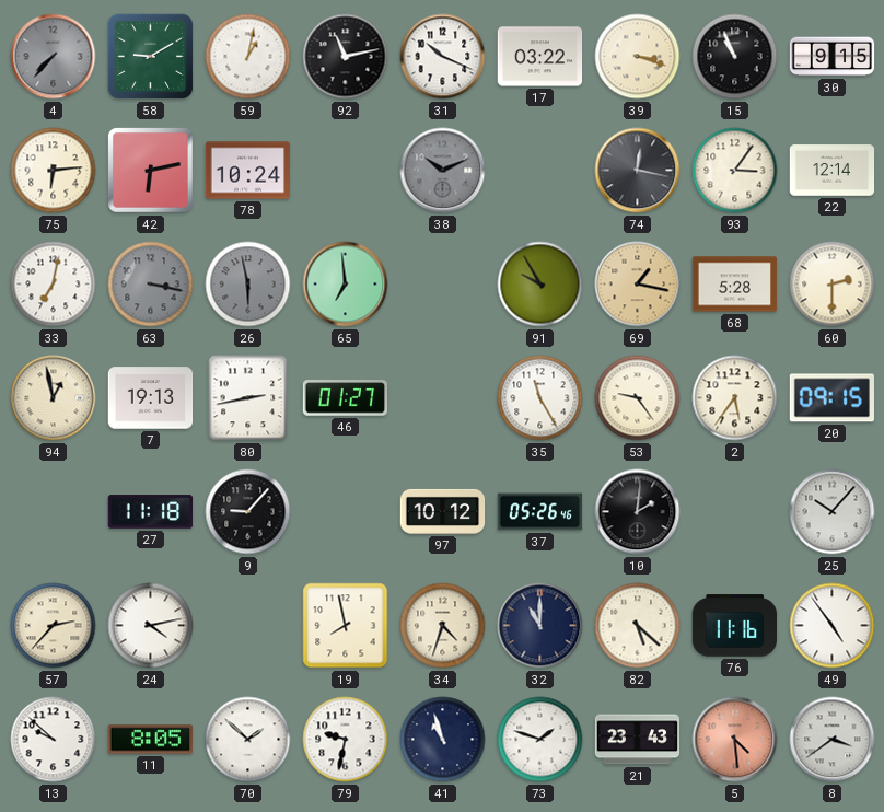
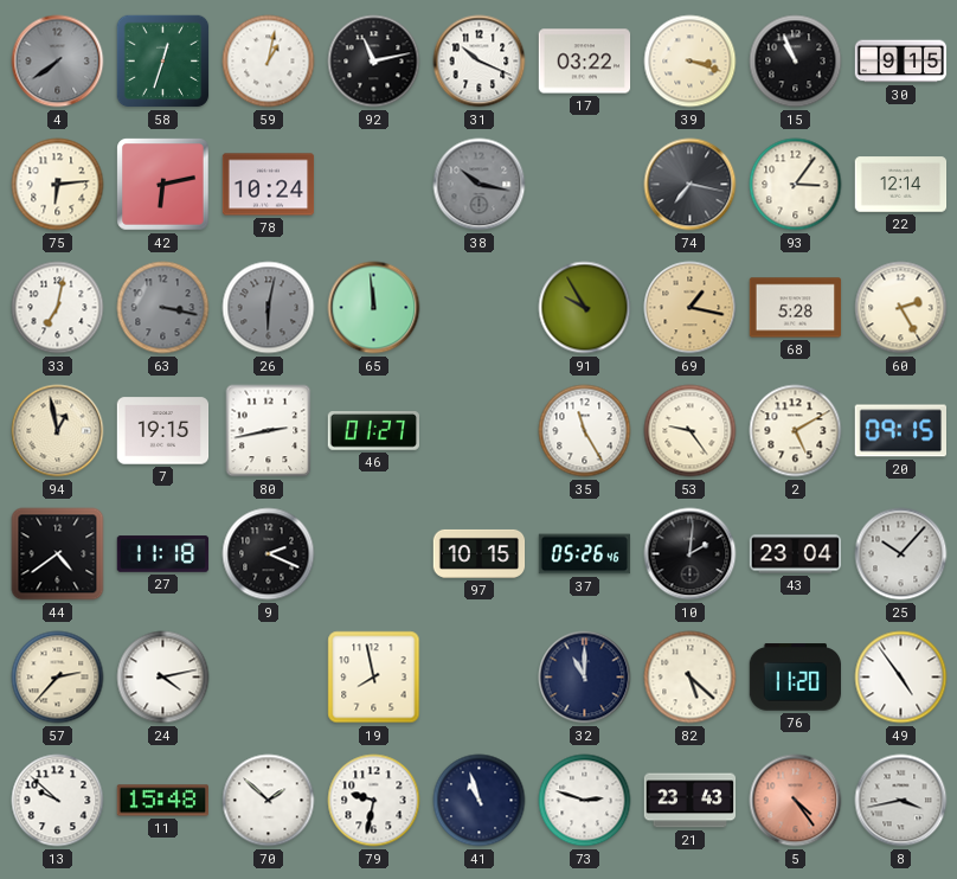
4: 7:37 -> 7:39
58: 9:10 -> 12:33
38: 10:11 -> 10:17
74: 12:17 -> 7:17
26: 5:58 -> 6:02
65: 6:59 -> 11:59
60: 2:30 -> 2:25
7: 19:13 -> 19:15
2: 5:36 -> 5:10
44: none -> 4:39
9: 9:07 -> 2:19
97: 10:12 -> 10:15
43: none -> 23:04
34: 4:33 -> none
76: 11:16 -> 11:20
11: 8:05 -> 15:48
73: 1:48 -> 2:48
5: 4:29 -> 4:24
8: 3:39 -> 3:43
